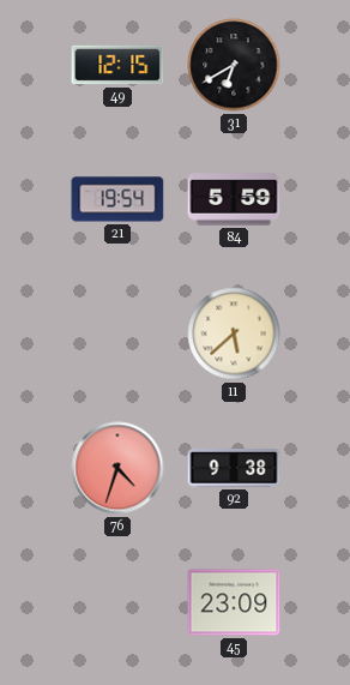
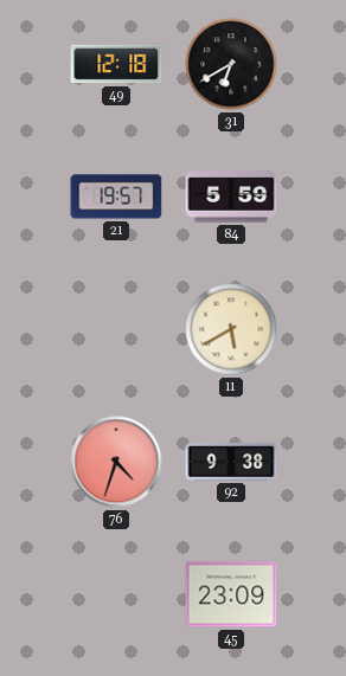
49: 12:15 -> 12:18
21: 19:54 -> 19:57
11: 5:38 -> 5:40
